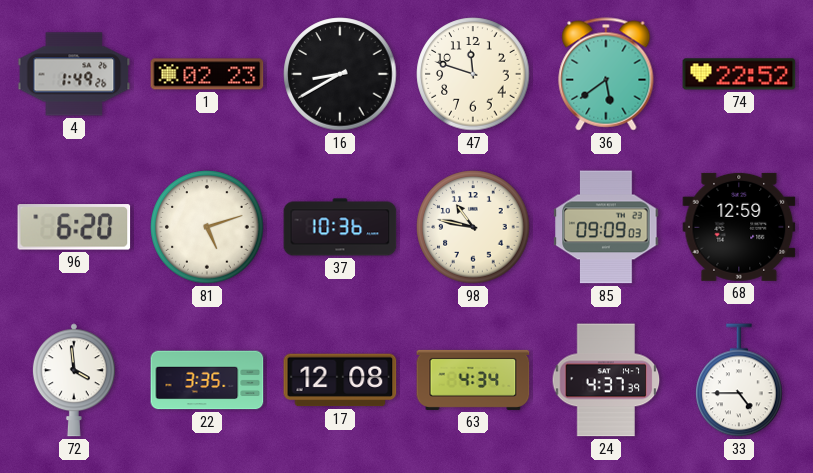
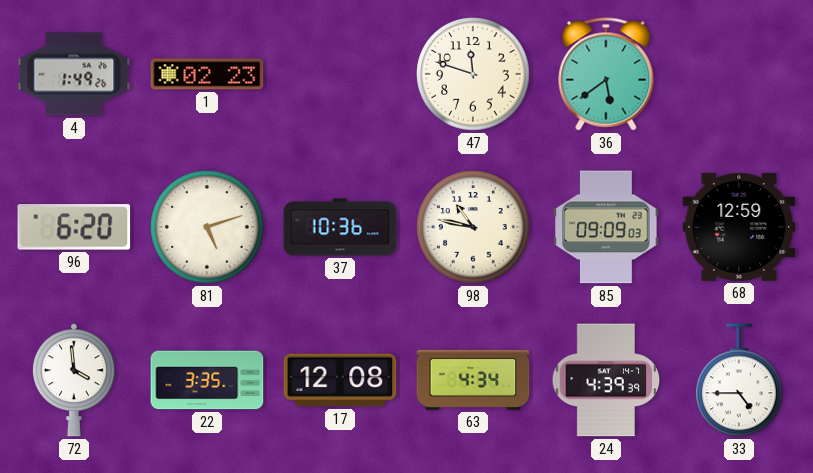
16: 8:40 -> none
74: 22:52 -> none
24: 4:37 -> 4:39
